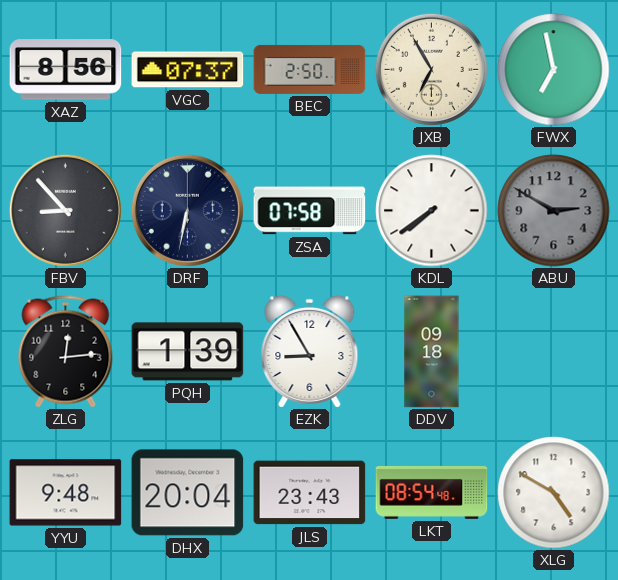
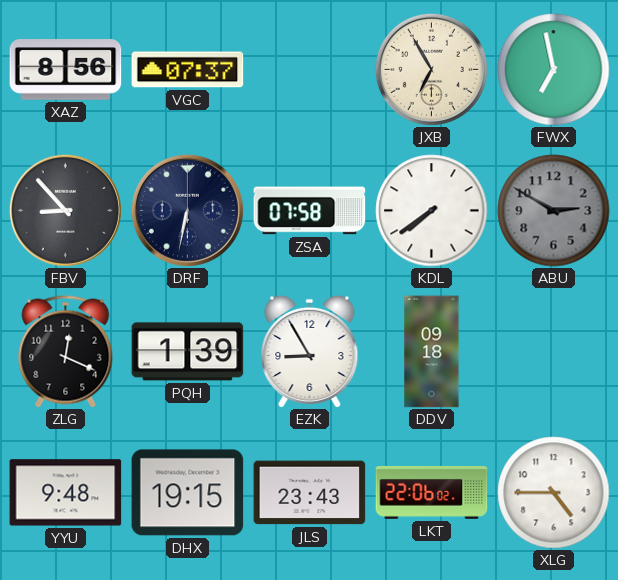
BEC: 2:50 -> none
ZLG: 12:14 -> 12:19
DHX: 20:04 -> 19:15
LKT: 08:54 -> 22:06
XLG: 4:50 -> 4:45
